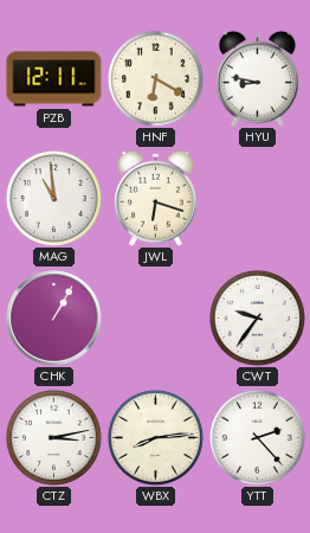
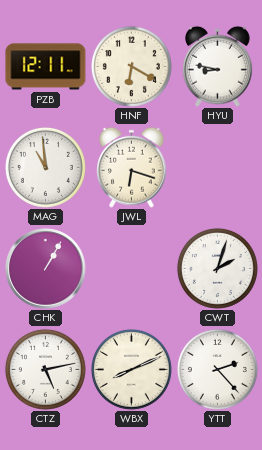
CWT: 9:36 -> 2:03
CTZ: 3:13 -> 5:13
WBX: 8:14 -> 8:11
